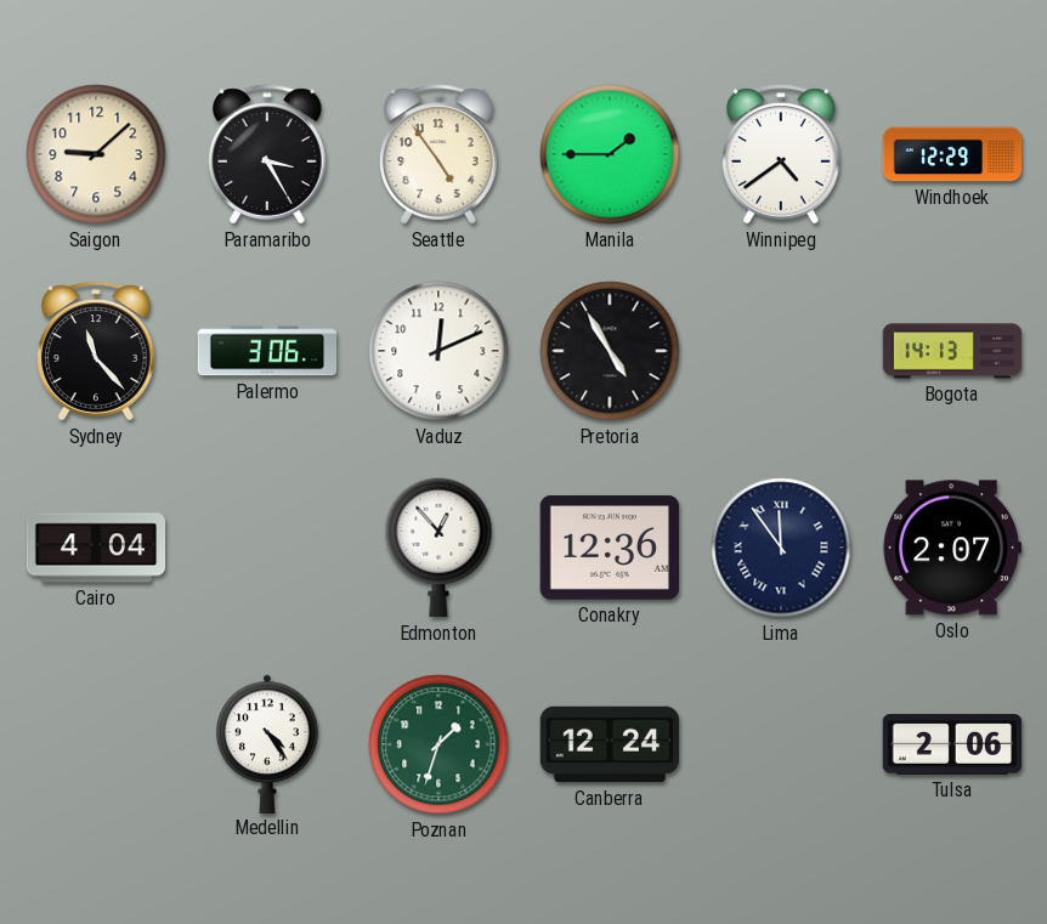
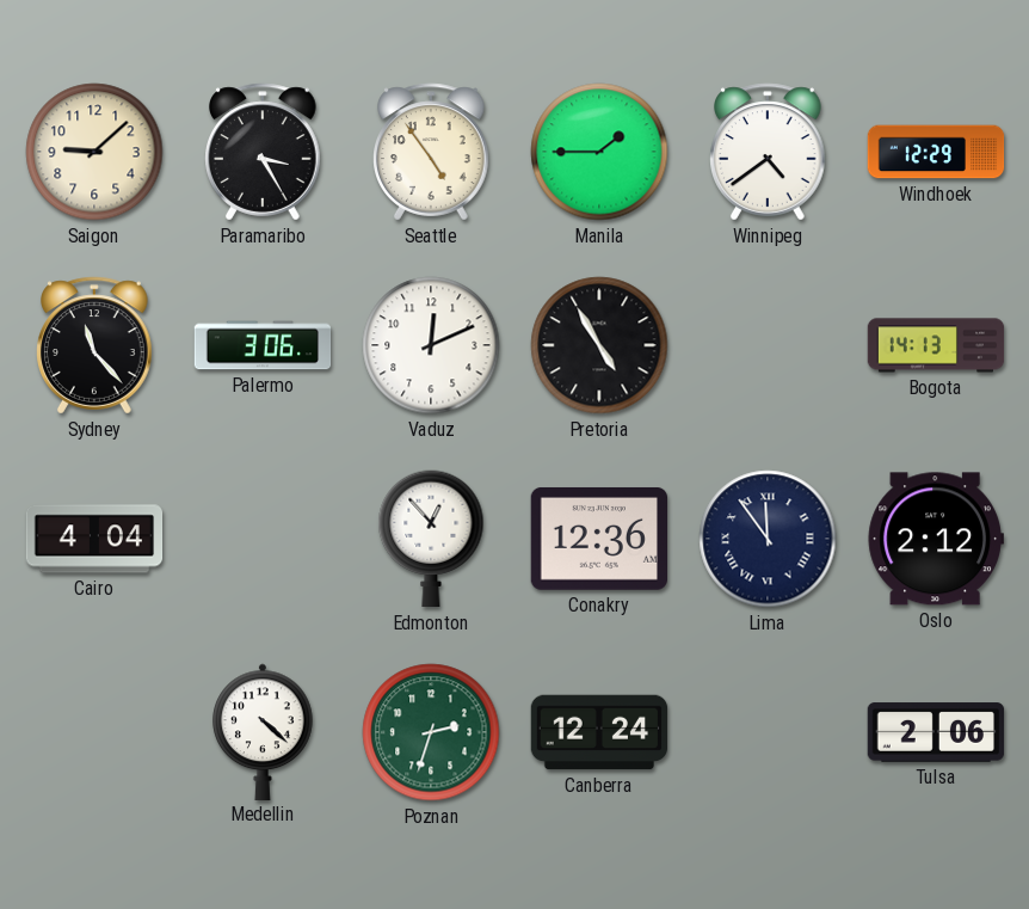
Oslo: 2:07 -> 2:12
Medellin: 4:24 -> 4:22
Poznan: 1:33 -> 2:33
